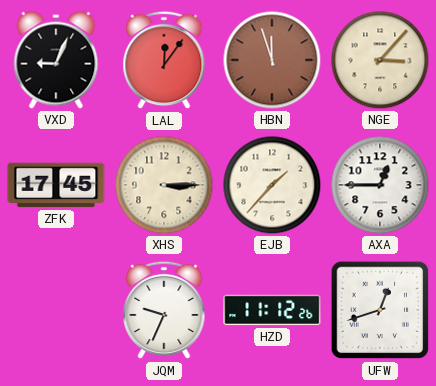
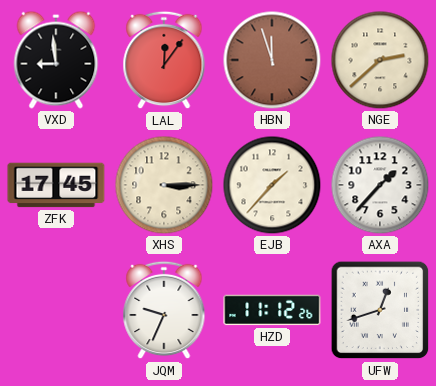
VXD: 9:04 -> 8:59
NGE: 3:07 -> 2:38
AXA: 12:45 -> 1:37
